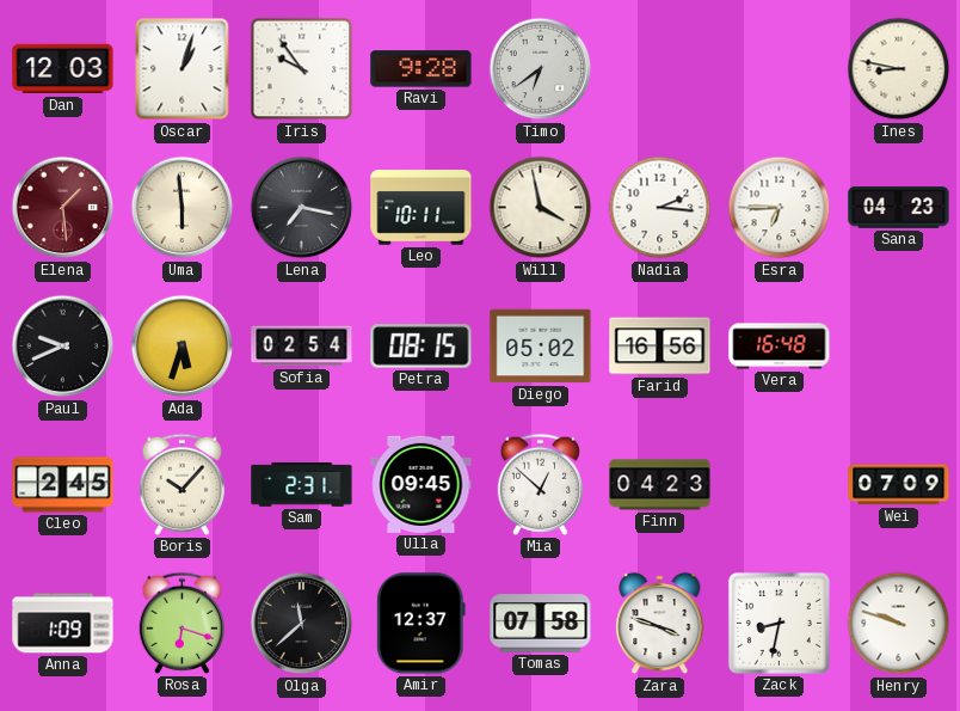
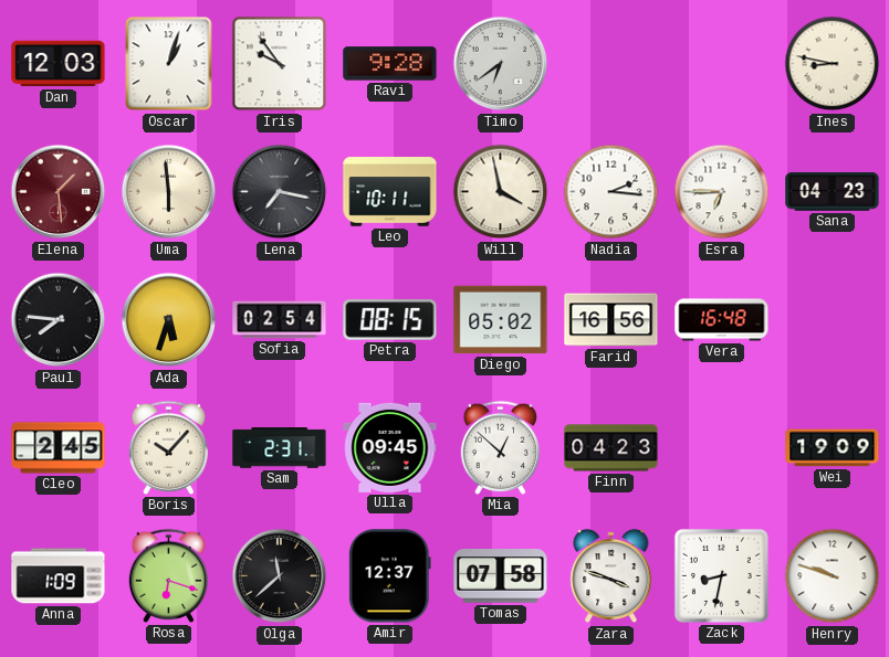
Paul: 9:41 -> 7:46
Wei: 07:09 -> 19:09
